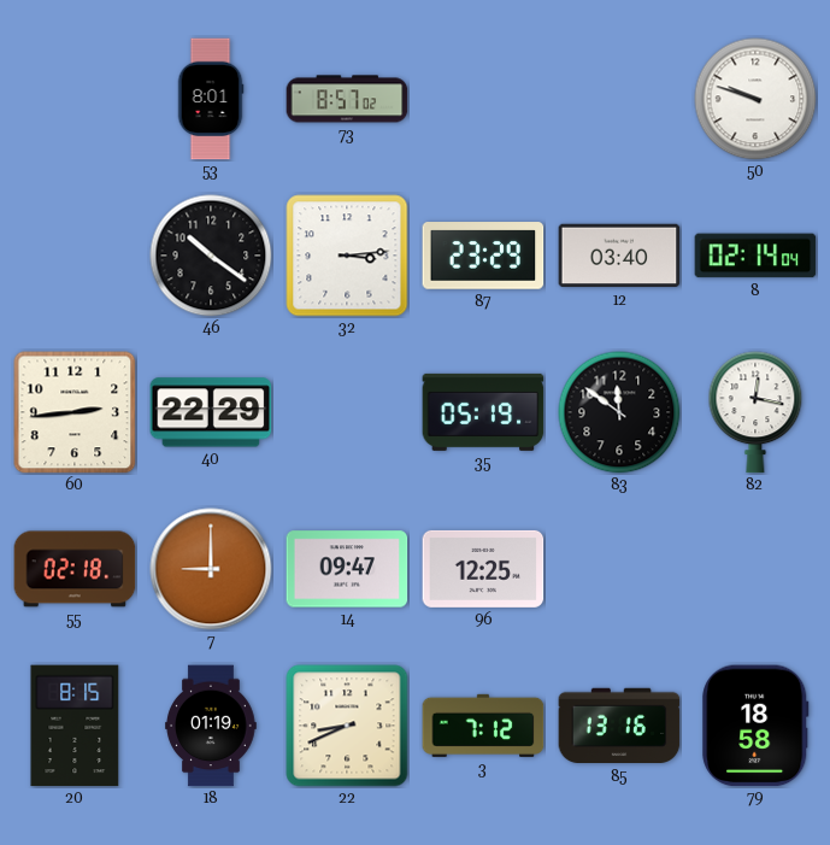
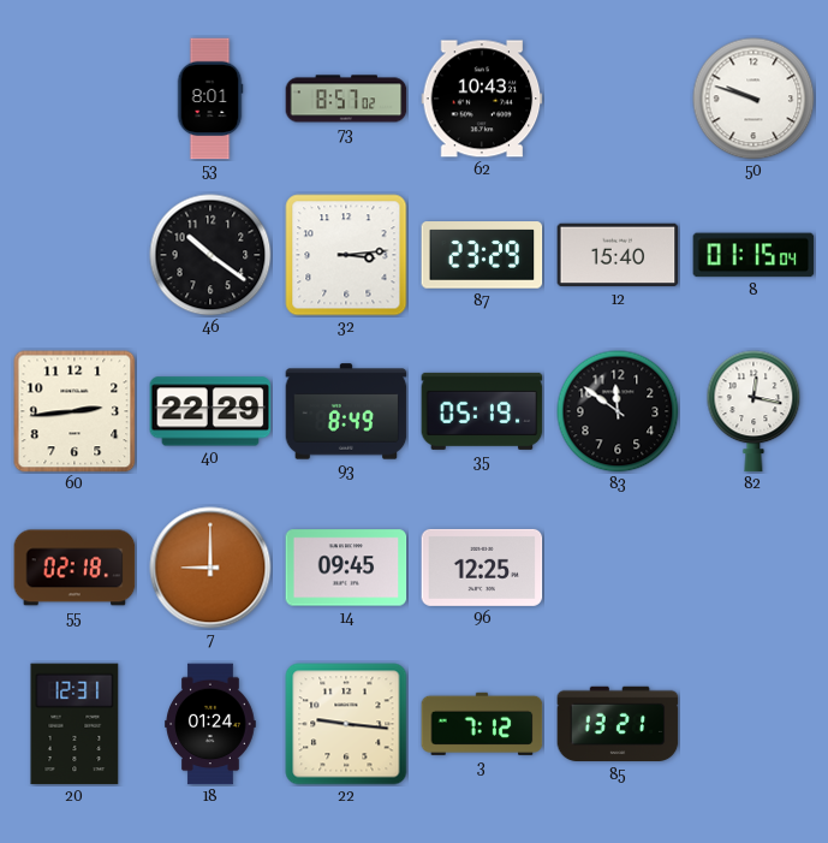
62: none -> 10:43
12: 03:40 -> 15:40
8: 02:14 -> 01:15
93: none -> 8:49
14: 09:47 -> 09:45
20: 8:15 -> 12:31
18: 01:19 -> 01:24
22: 8:41 -> 9:16
85: 13:16 -> 13:21
79: 18:58 -> none
